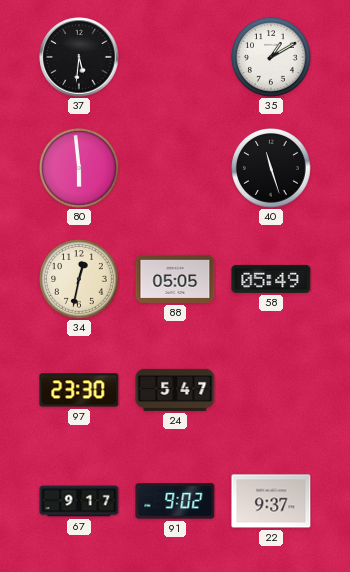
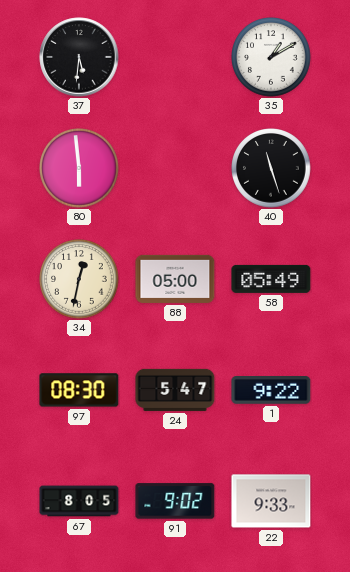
88: 05:05 -> 05:00
97: 23:30 -> 08:30
1: none -> 9:22
67: 9:17 -> 8:05
22: 9:37 -> 9:33
